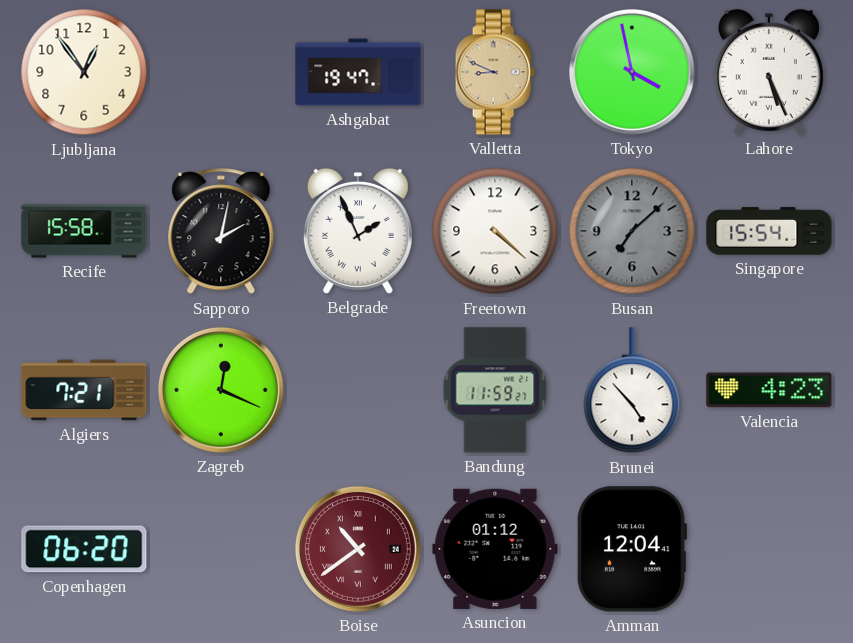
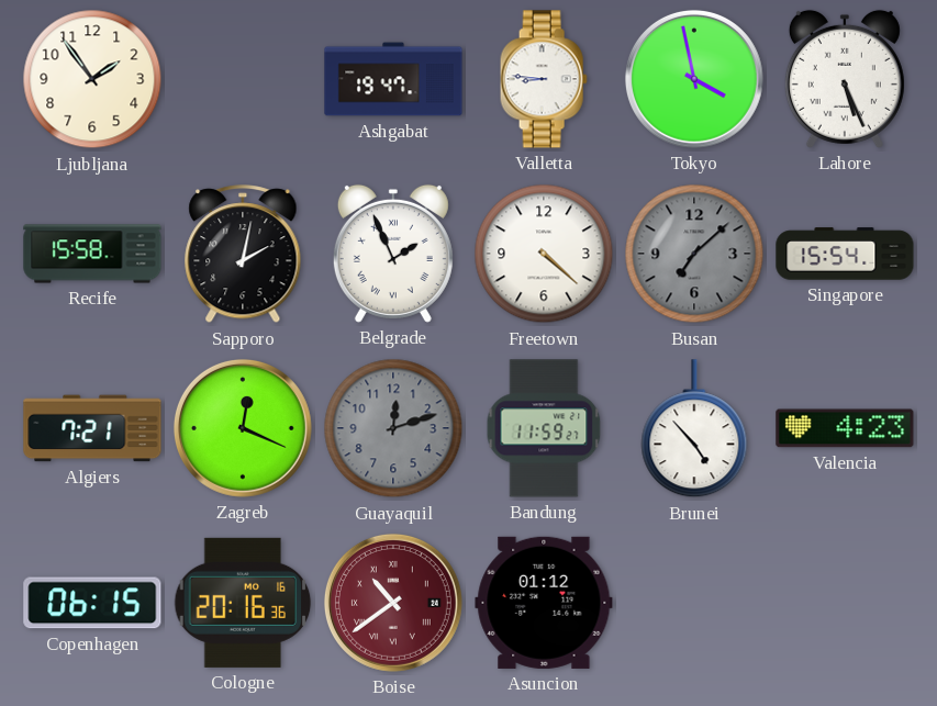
Ljubljana: 12:54 -> 1:54
Valletta: 8:49 -> 8:46
Valletta dial: champagne -> white
Guayaquil: none -> 12:12
Copenhagen: 06:20 -> 06:15
Cologne: none -> 20:16
Amman: 12:04 -> none
